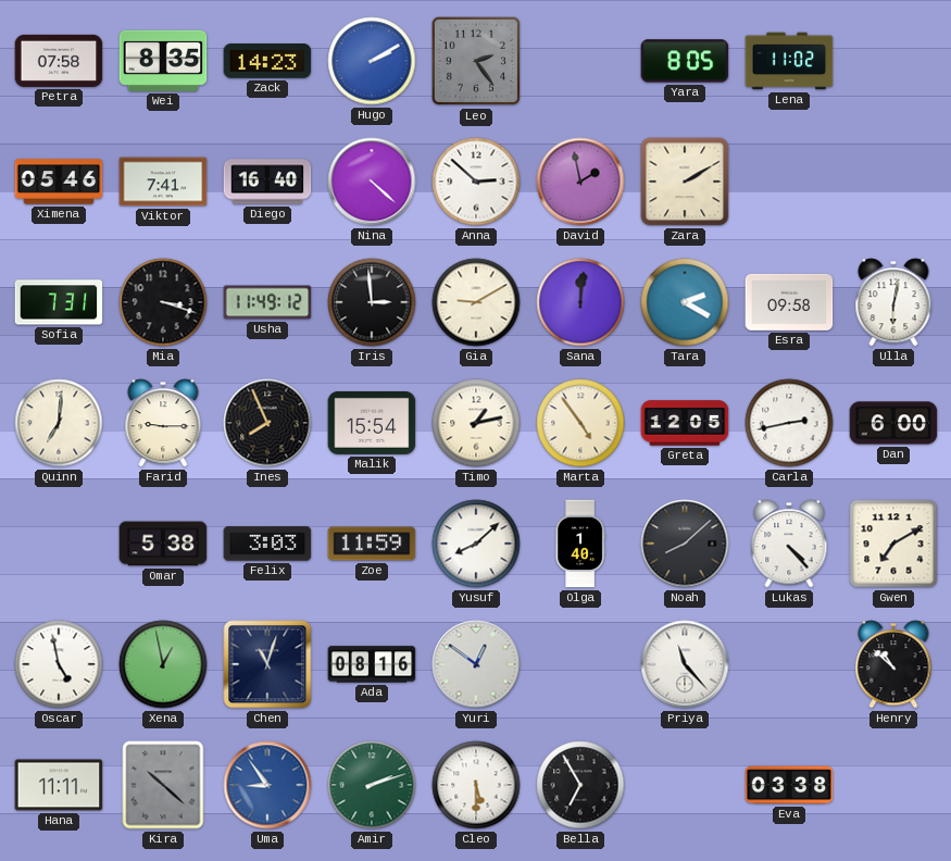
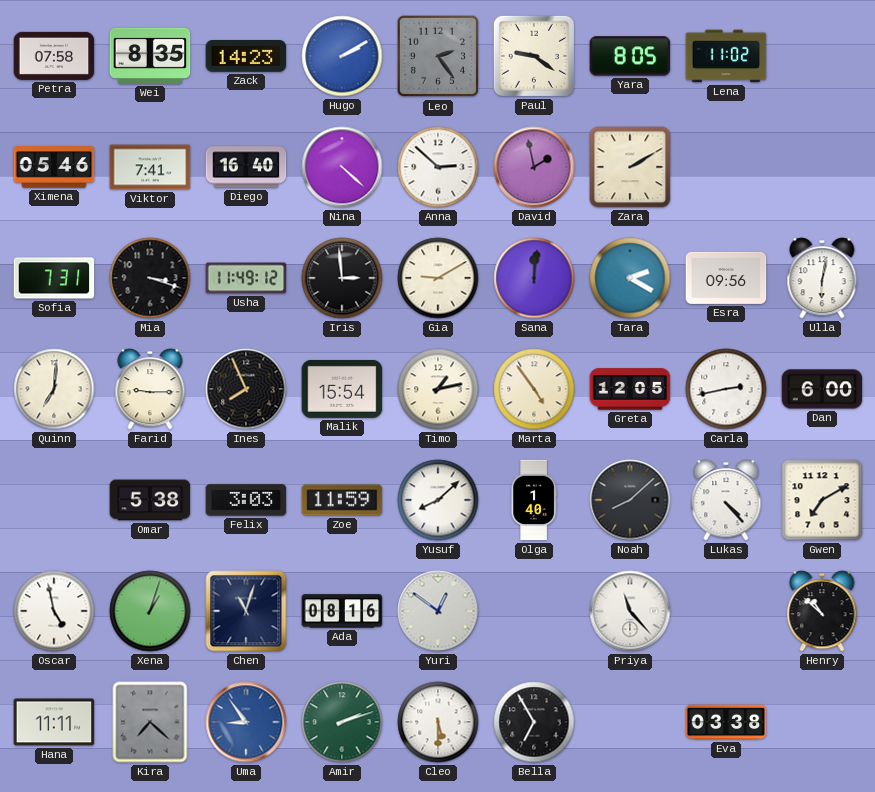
Paul: none -> 9:21
Esra: 09:58 -> 09:56
Xena: 12:58 -> 1:03
Kira: 10:22 -> 7:22
